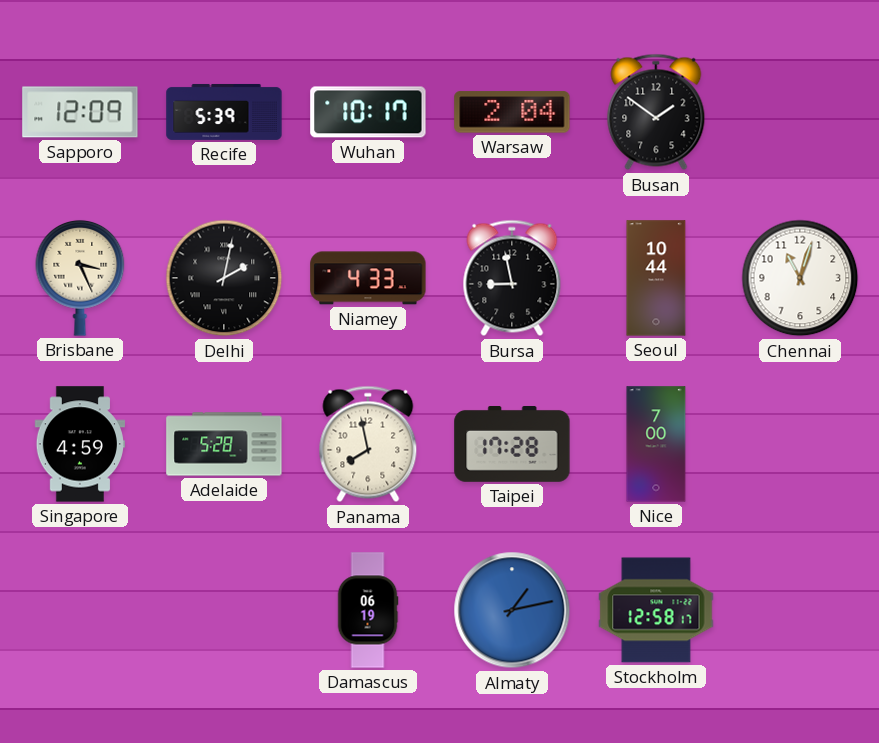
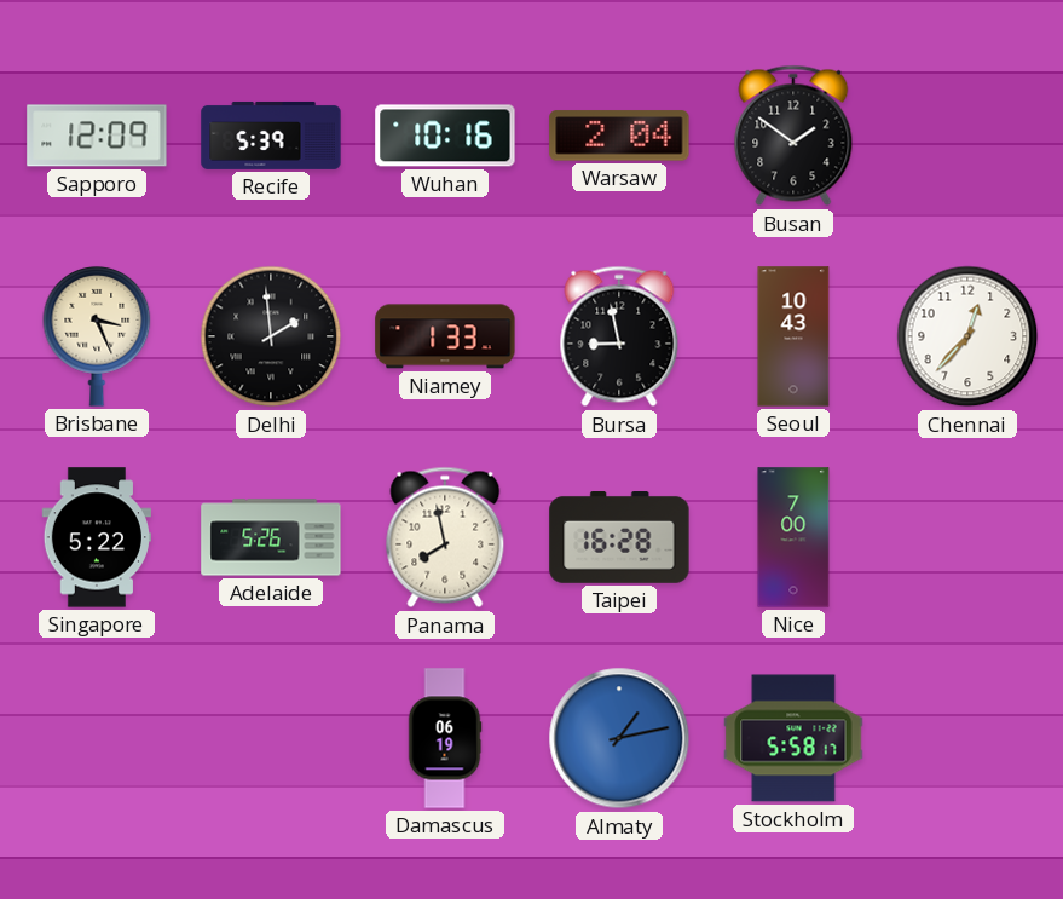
Wuhan: 10:17 -> 10:16
Delhi: 2:02 -> 1:59
Niamey: 4:33 -> 1:33
Seoul: 10:44 -> 10:43
Chennai: 11:03 -> 12:37
Singapore: 4:59 -> 5:22
Adelaide: 5:28 -> 5:26
Taipei: 17:28 -> 16:28
Stockholm: 12:58 -> 5:58
